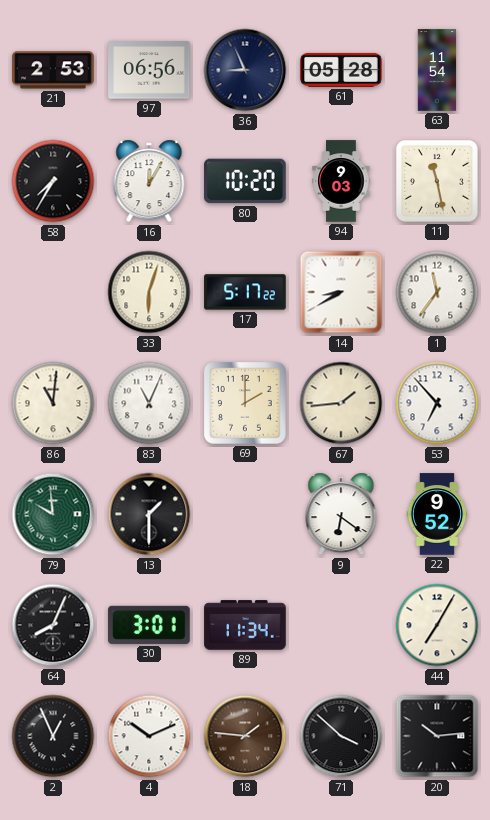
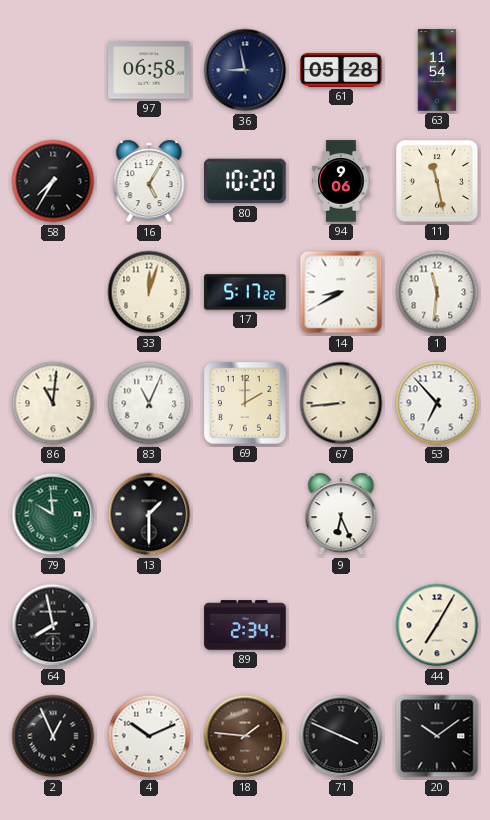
21: 2:53 -> none
97: 06:56 -> 06:58
36: 8:56 -> 8:58
16: 12:05 -> 5:05
94: 9:03 -> 9:06
33: 6:03 -> 12:03
1: 11:36 -> 11:31
67: 1:44 -> 8:44
9: 6:21 -> 6:26
22: 9:52 -> none
64: 8:04 -> 7:58
30: 3:01 -> none
89: 11:34 -> 2:34
71: 3:52 -> 3:49
20: 10:14 -> 10:09
